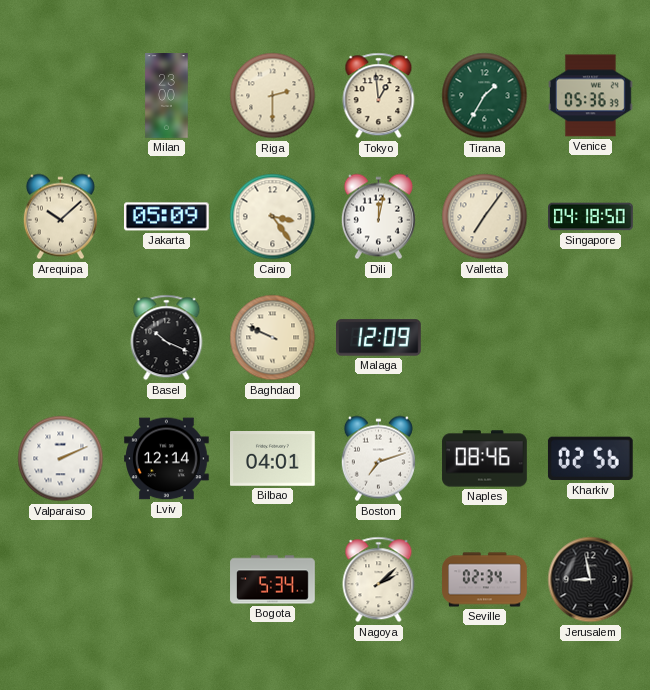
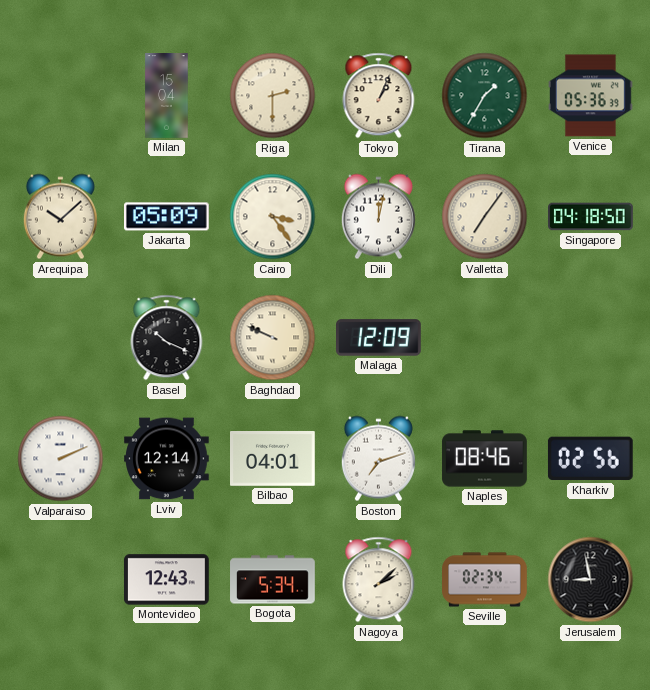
Milan: 23:00 -> 15:04
Tokyo: 12:59 -> 1:04
Montevideo: none -> 12:43
